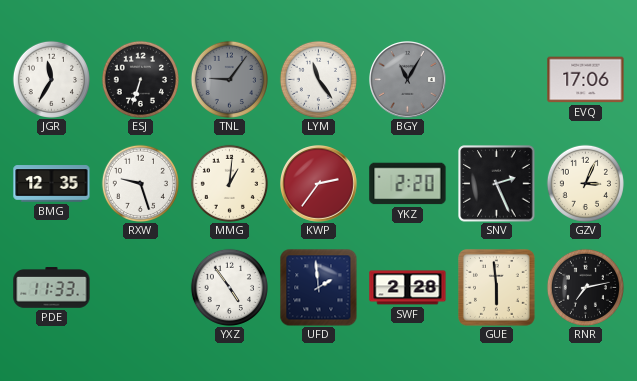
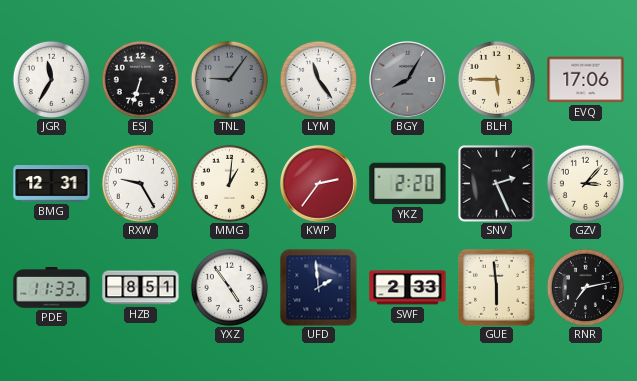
BGY: 11:05 -> 8:05
BLH: none -> 5:45
BMG: 12:35 -> 12:31
RXW: 9:27 -> 9:25
GZV: 3:04 -> 3:07
HZB: none -> 8:51
SWF: 2:28 -> 2:33
